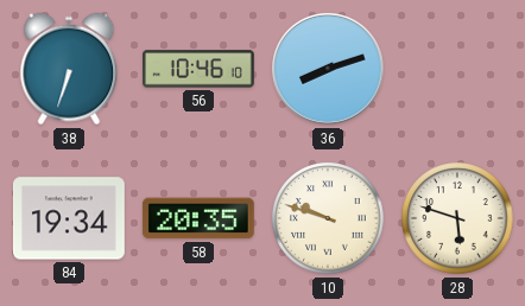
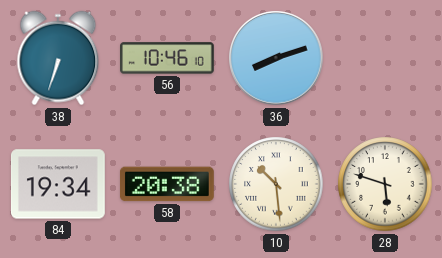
58: 20:35 -> 20:38
10: 9:48 -> 10:29
